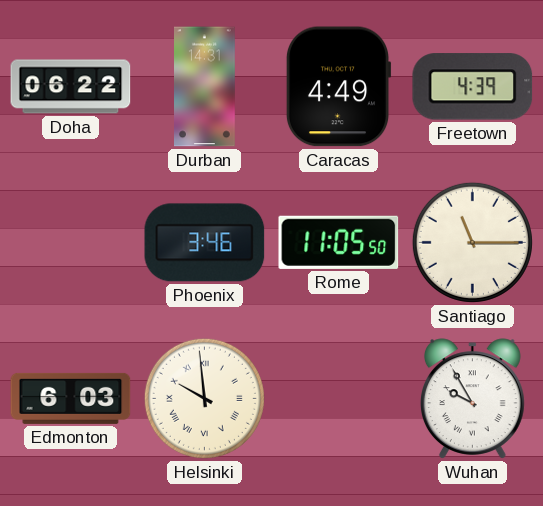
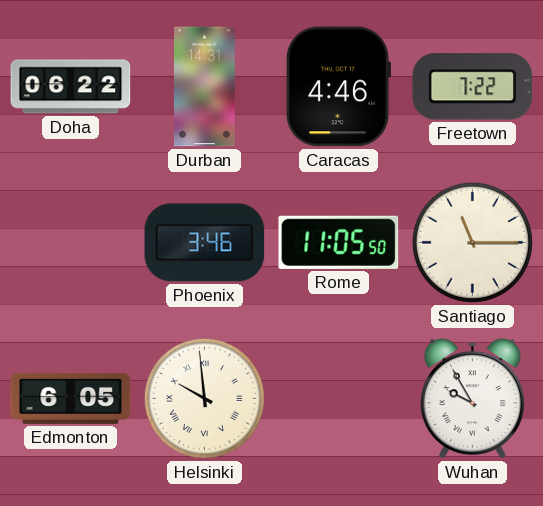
Caracas: 4:49 -> 4:46
Freetown: 4:39 -> 7:22
Edmonton: 6:03 -> 6:05
